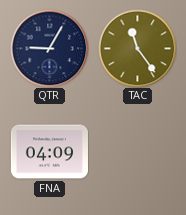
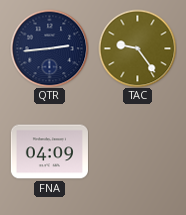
QTR: 9:05 -> 2:44
TAC: 11:24 -> 9:24
